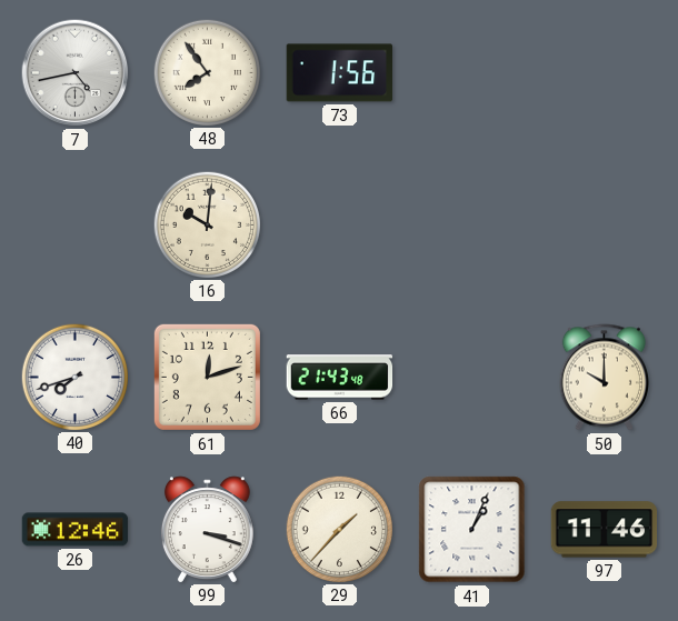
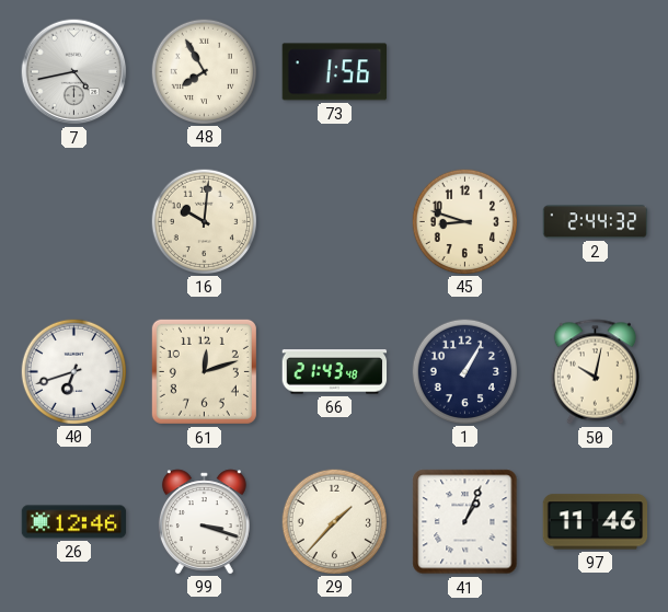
48: 7:54 -> 7:55
45: none -> 8:48
2: none -> 2:44
40: 7:42 -> 6:42
1: none -> 1:05
50: 10:00 -> 10:02
